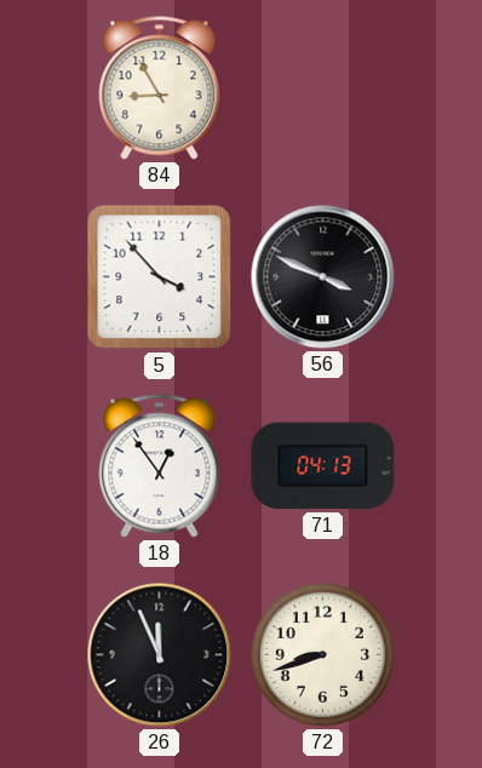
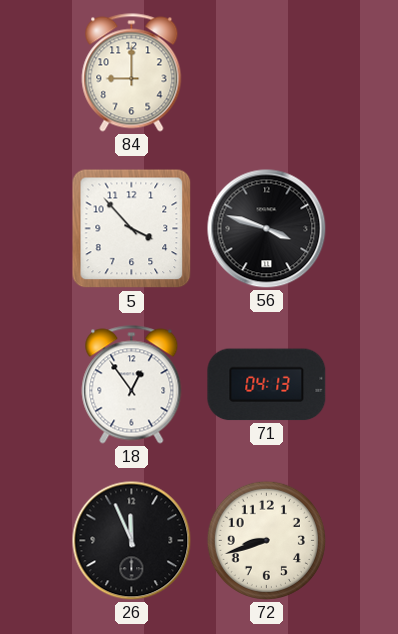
84: 8:55 -> 9:00
56: 3:49 -> 3:48
